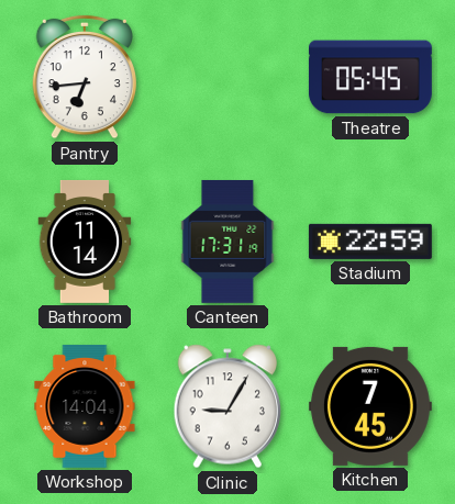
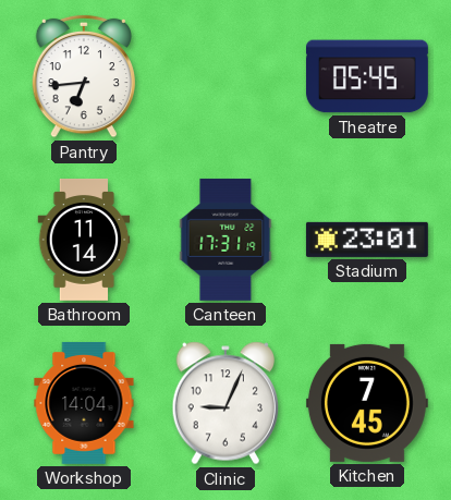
Stadium: 22:59 -> 23:01
Clinic: 9:05 -> 9:04
